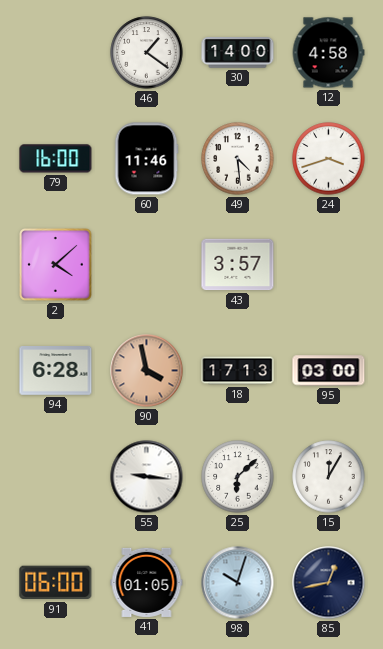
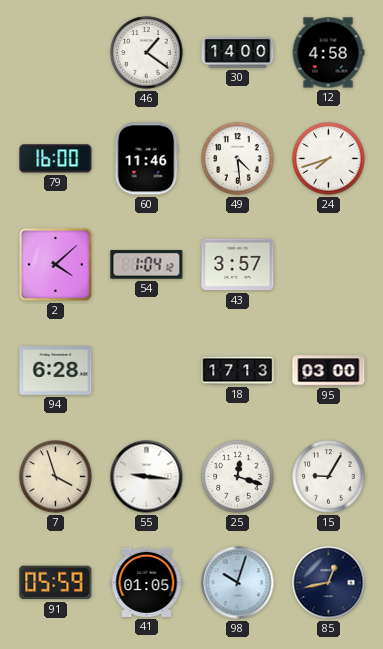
24: 3:42 -> 7:42
54: none -> 1:04
90: 3:58 -> none
7: none -> 3:57
25: 6:08 -> 12:18
15: 12:05 -> 9:05
91: 06:00 -> 05:59
